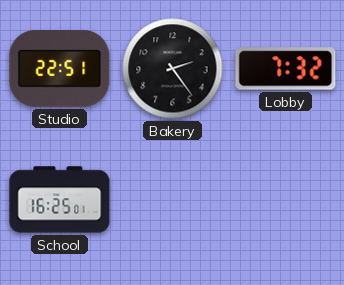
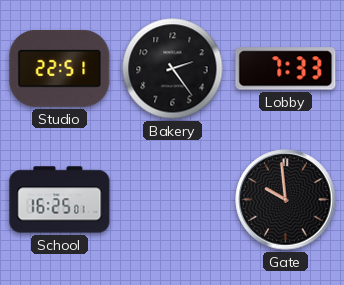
Lobby: 7:32 -> 7:33
Gate: none -> 9:59
